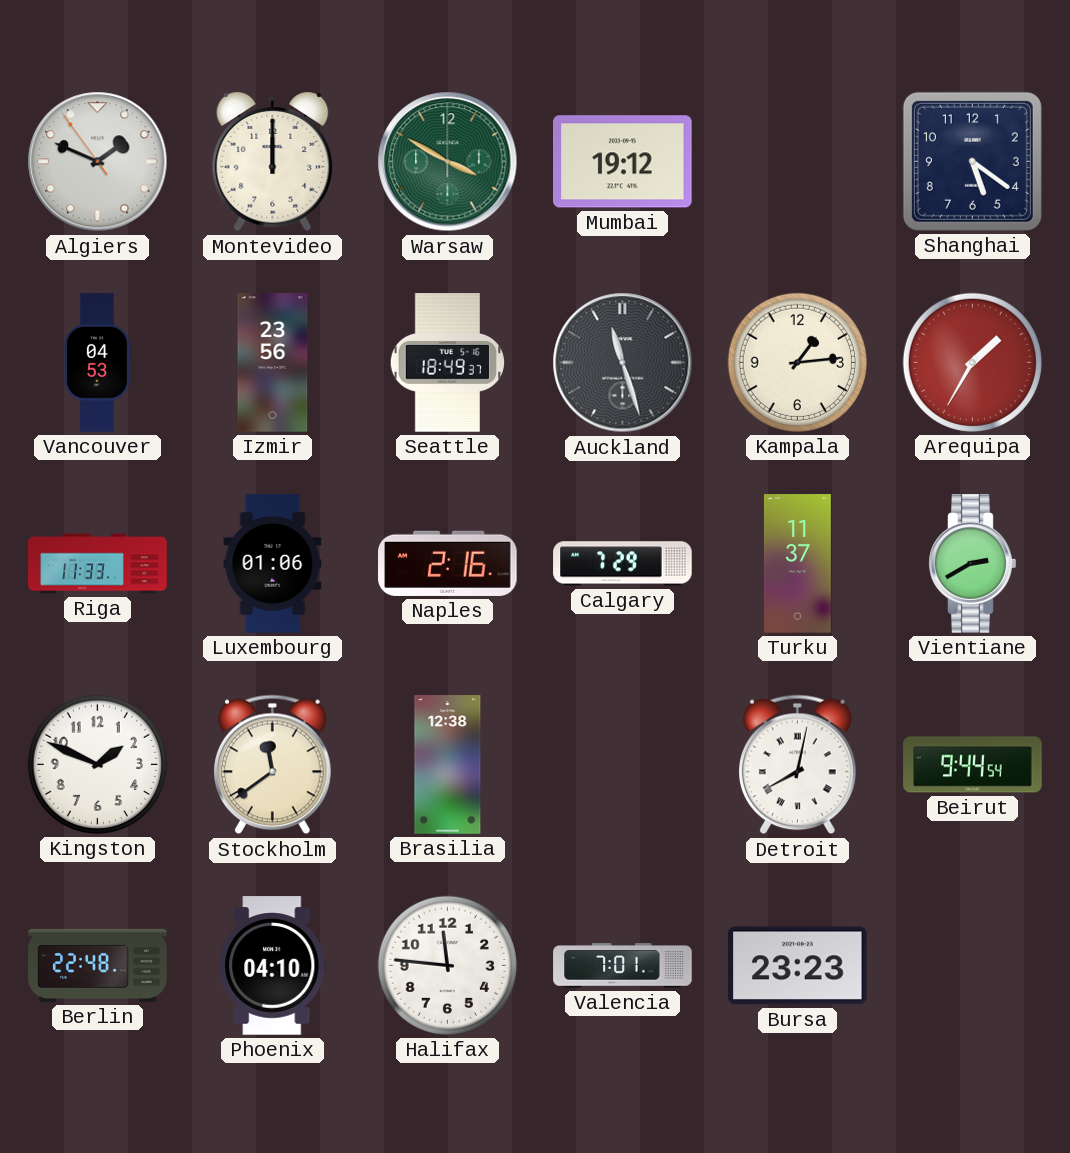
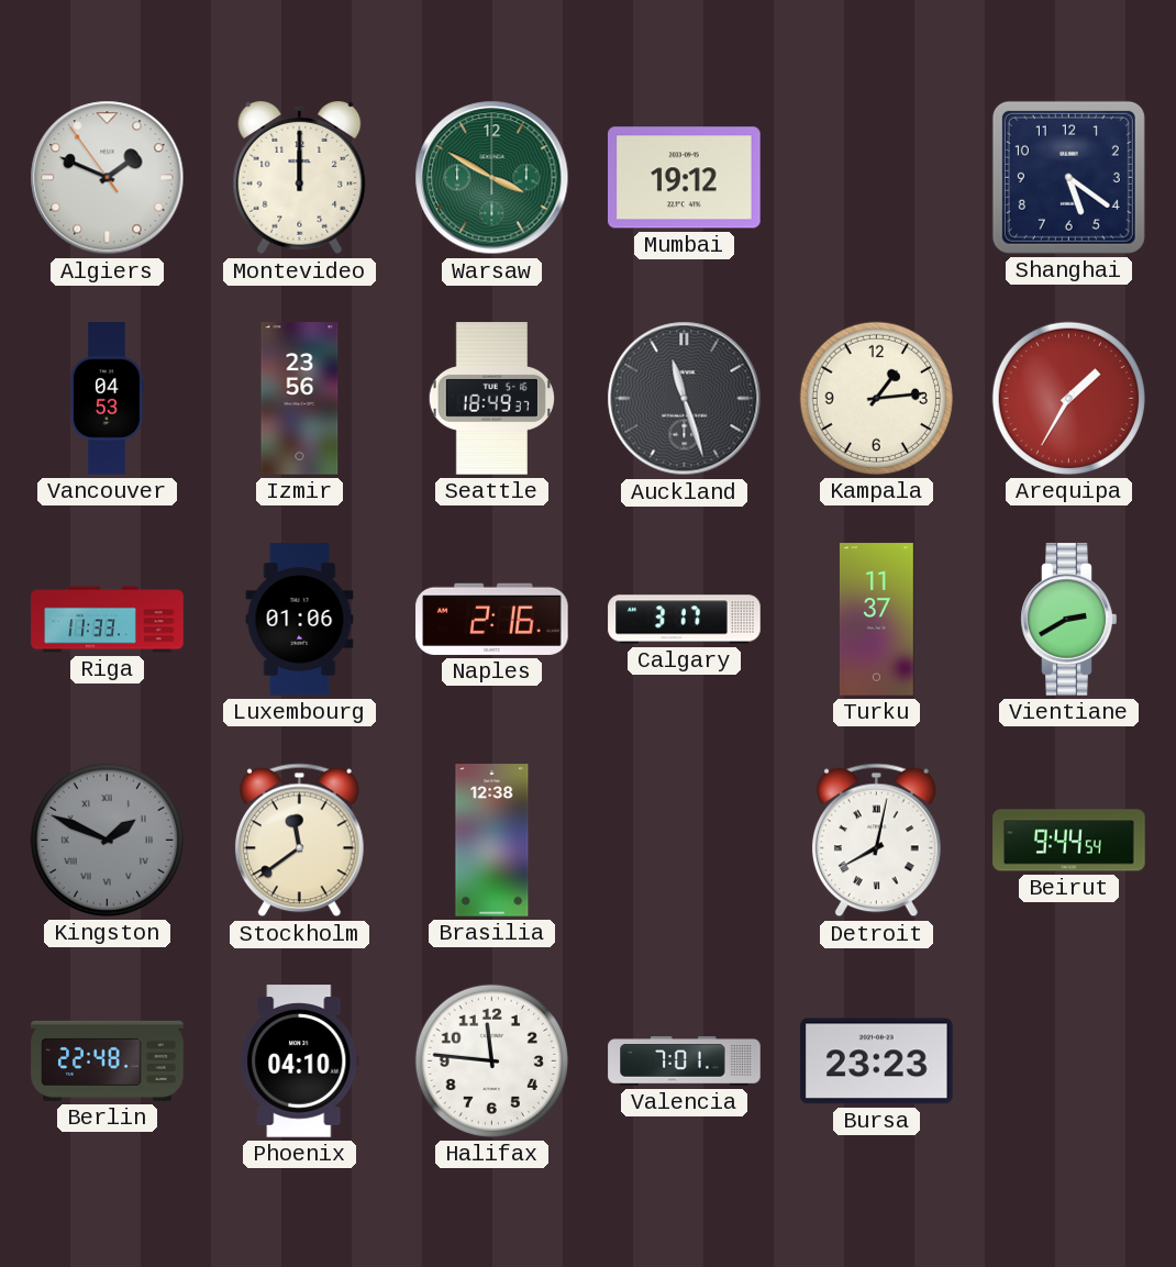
Calgary: 7:29 -> 3:17
Kingston dial: white -> grey
Kingston numerals: Arabic -> Roman
